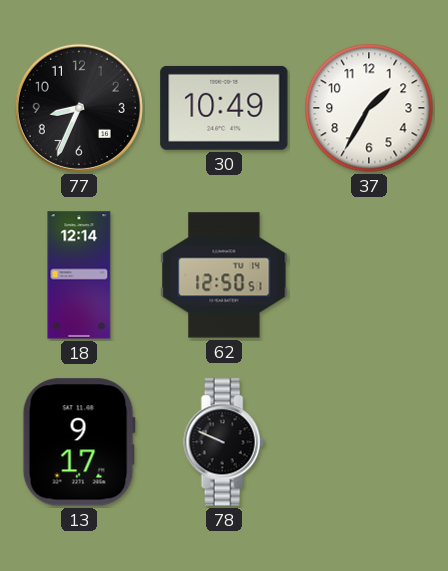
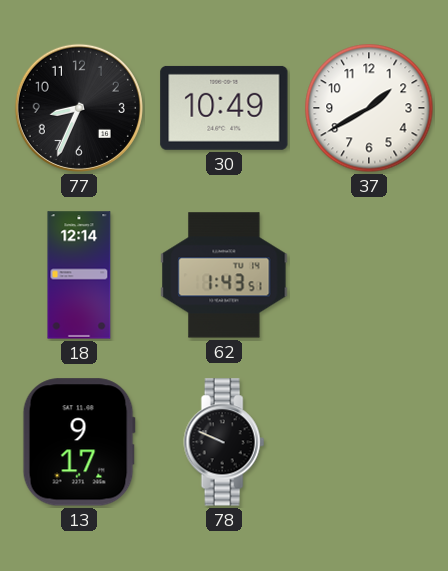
37: 1:35 -> 1:40
62: 12:50 -> 1:43
